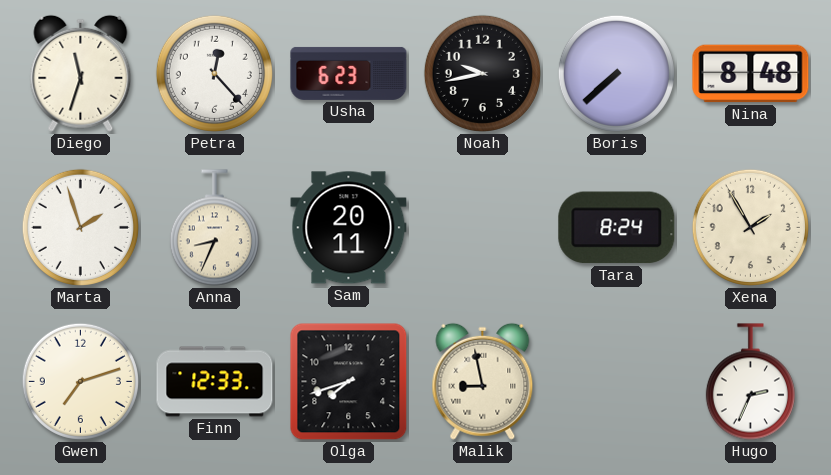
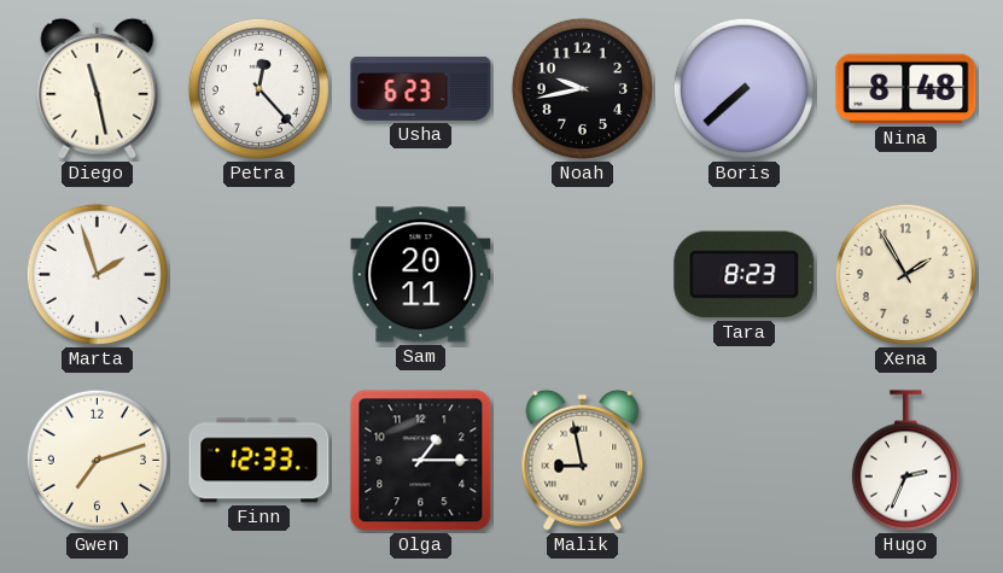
Diego: 11:33 -> 11:28
Anna: 8:34 -> none
Tara: 8:24 -> 8:23
Olga: 7:42 -> 1:15
